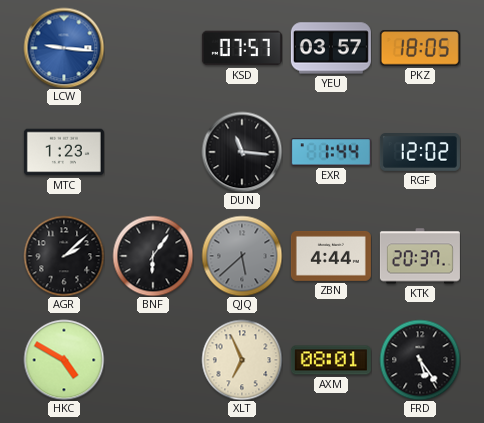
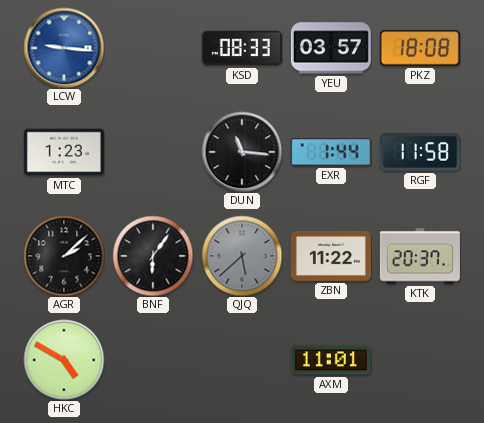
KSD: 07:57 -> 08:33
PKZ: 18:05 -> 18:08
RGF: 12:02 -> 11:58
ZBN: 4:44 -> 11:22
XLT: 6:56 -> none
AXM: 08:01 -> 11:01
FRD: 5:24 -> none
